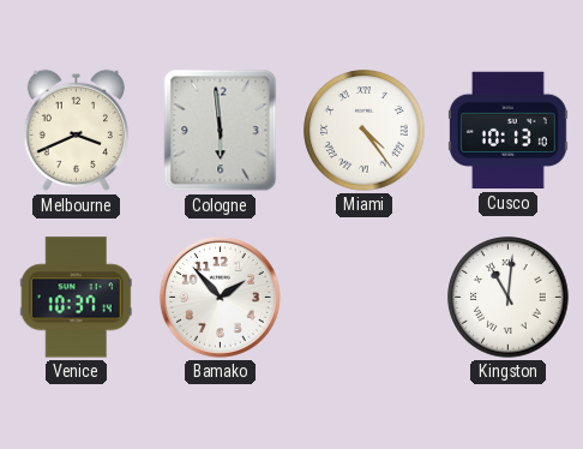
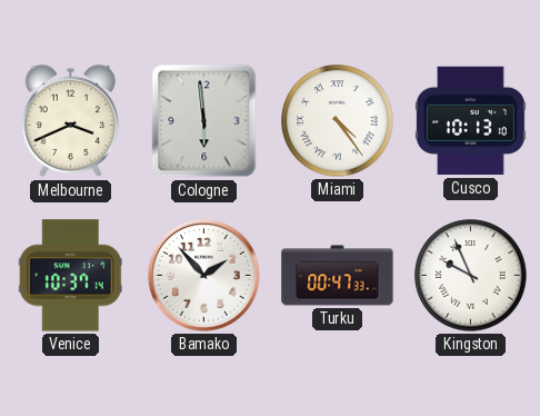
Turku: none -> 00:47
Kingston: 11:01 -> 9:56
